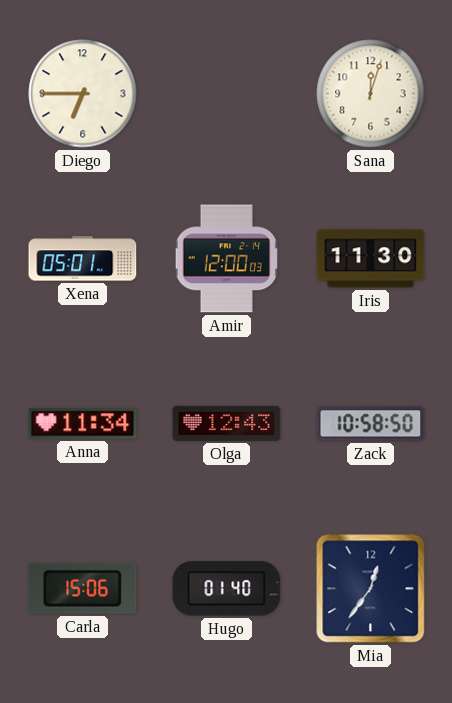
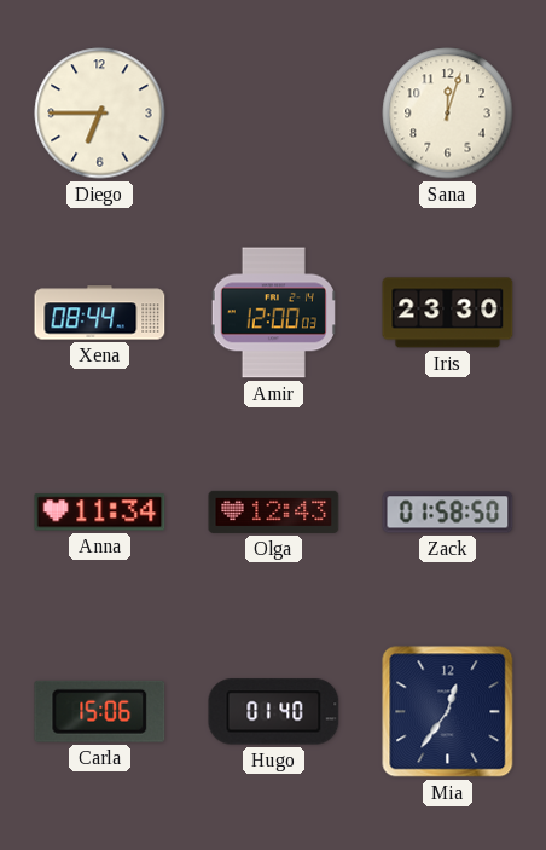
Xena: 05:01 -> 08:44
Iris: 11:30 -> 23:30
Zack: 10:58 -> 01:58
